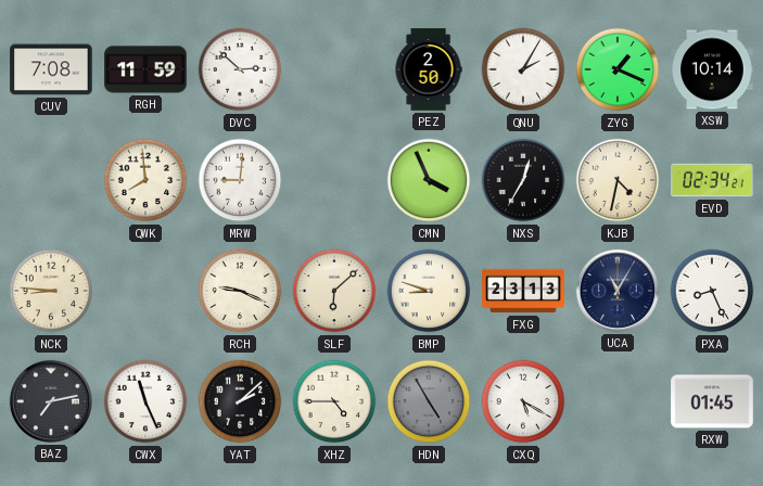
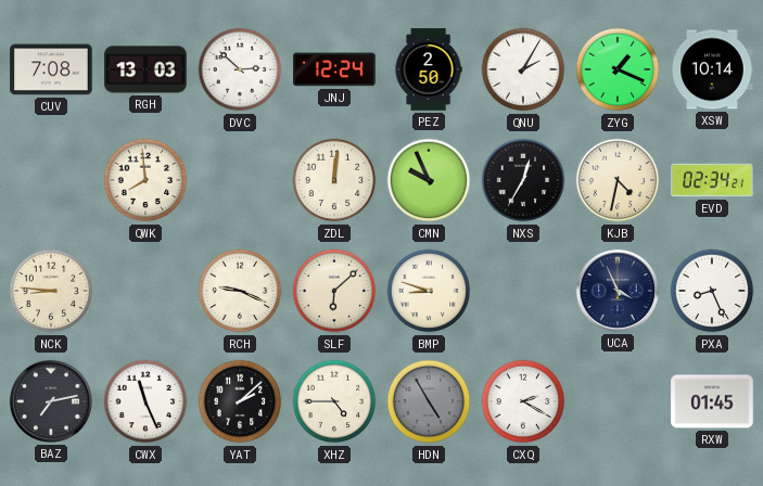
RGH: 11:59 -> 13:03
JNJ: none -> 12:24
MRW: 9:01 -> none
ZDL: none -> 12:01
CMN: 3:56 -> 9:56
FXG: 23:13 -> none
UCA: 11:05 -> 3:56
CXQ: 5:20 -> 2:20
